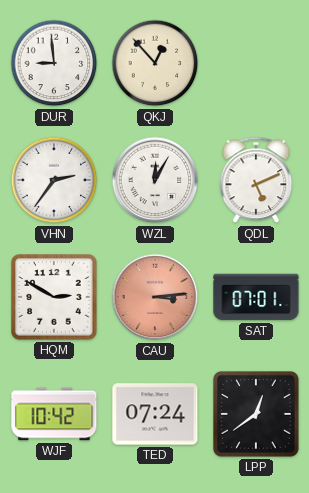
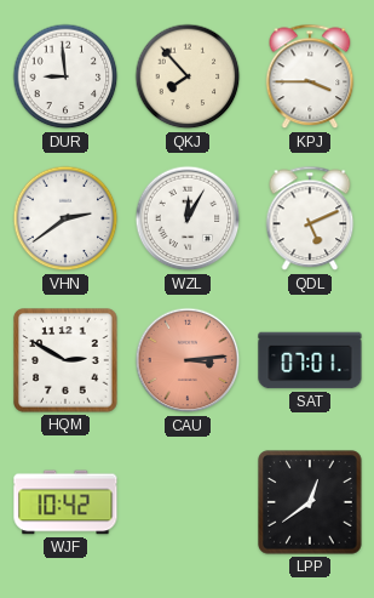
QKJ: 12:53 -> 7:53
KPJ: none -> 3:45
VHN: 2:36 -> 2:39
TED: 07:24 -> none
